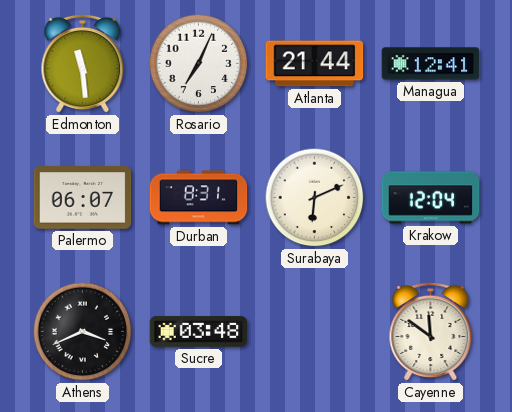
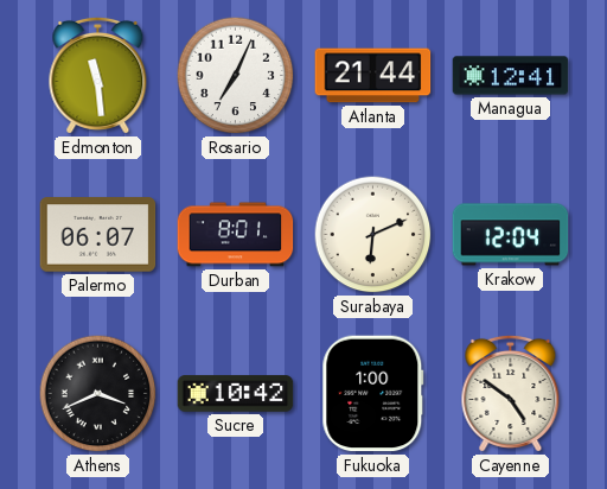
Durban: 8:31 -> 8:01
Sucre: 03:48 -> 10:42
Fukuoka: none -> 1:00
Cayenne: 11:51 -> 4:51
